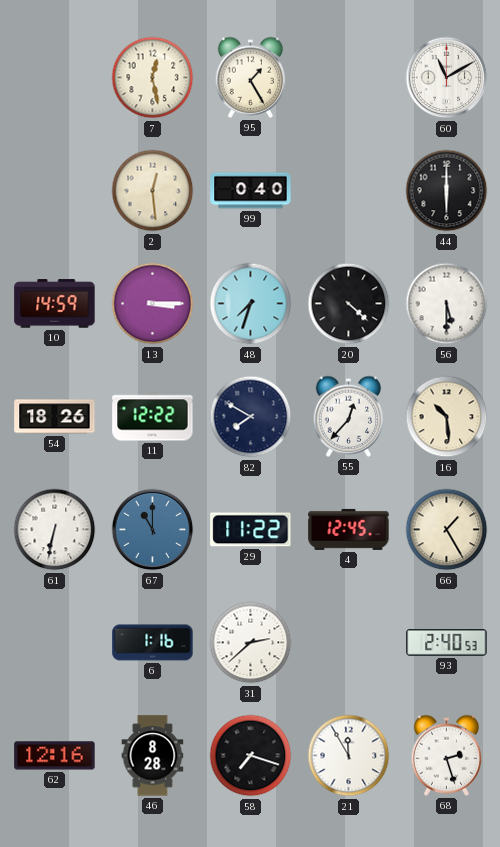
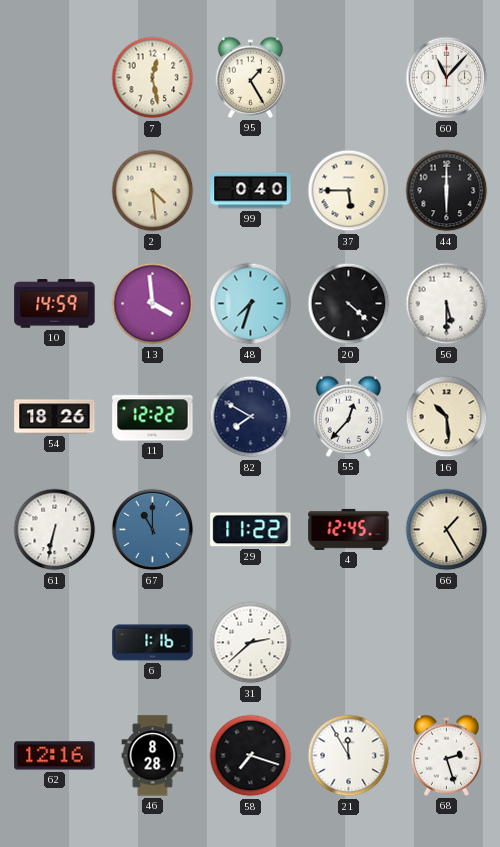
60: 11:10 -> 11:07
2: 12:29 -> 4:29
37: none -> 5:45
13: 3:15 -> 3:59
93: 2:40 -> none
